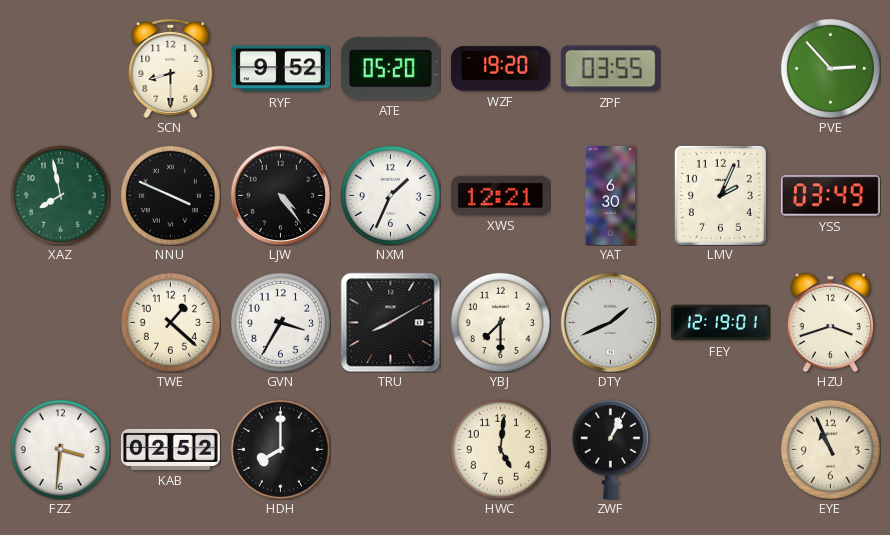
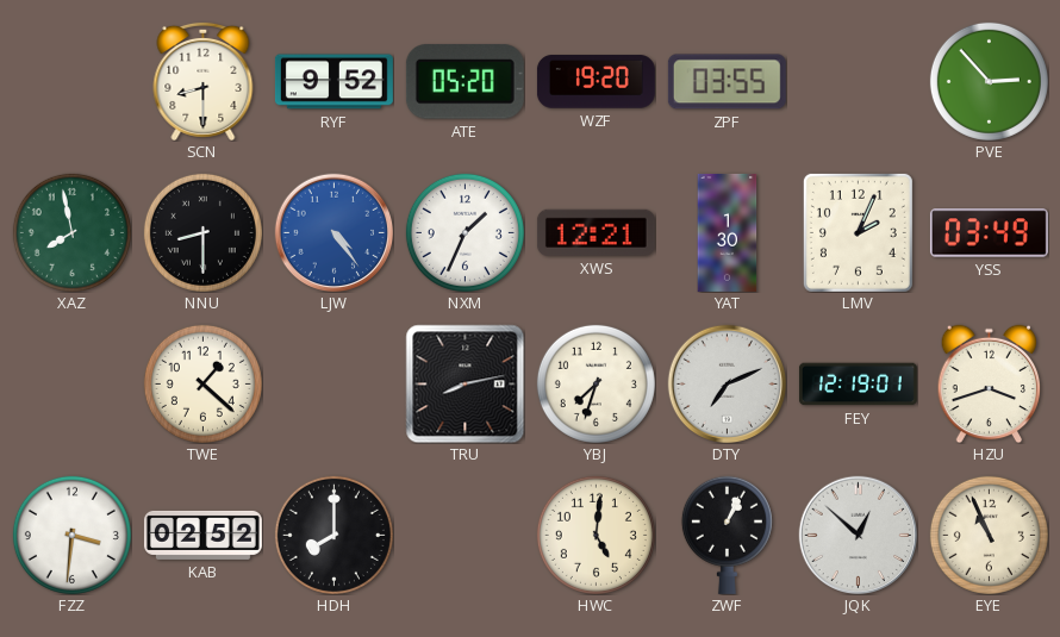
NNU: 3:49 -> 8:30
LJW dial: black -> blue
YAT: 6:30 -> 1:30
GVN: 3:35 -> none
TRU: 8:10 -> 8:13
YBJ: 7:30 -> 7:33
DTY: 1:41 -> 7:11
JQK: none -> 12:52
